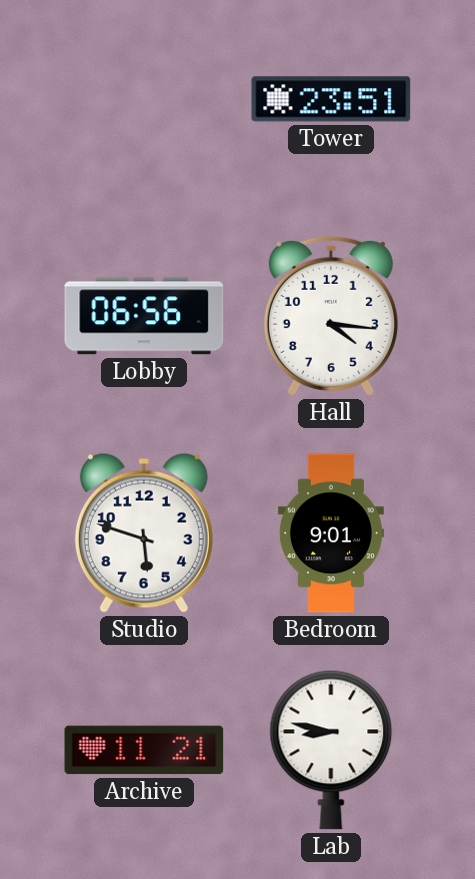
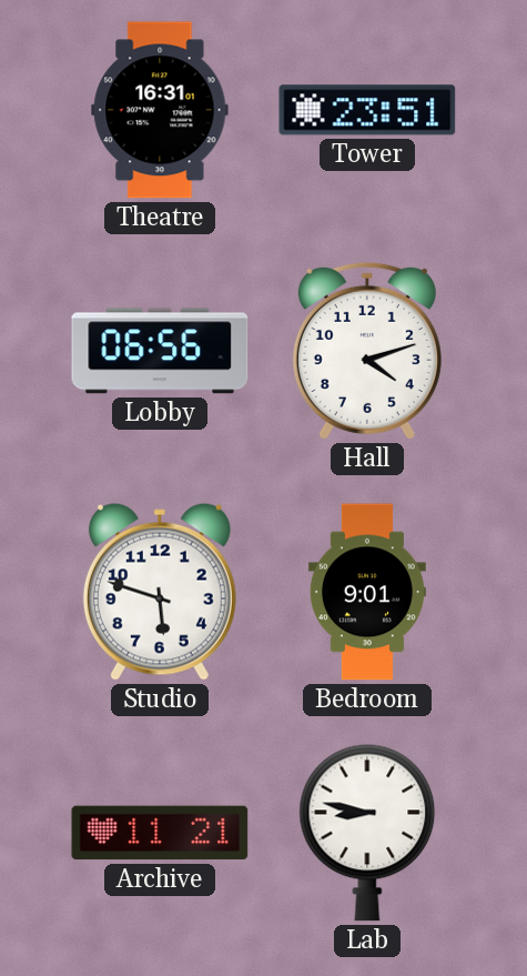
Theatre: none -> 16:31
Hall: 4:16 -> 4:12
